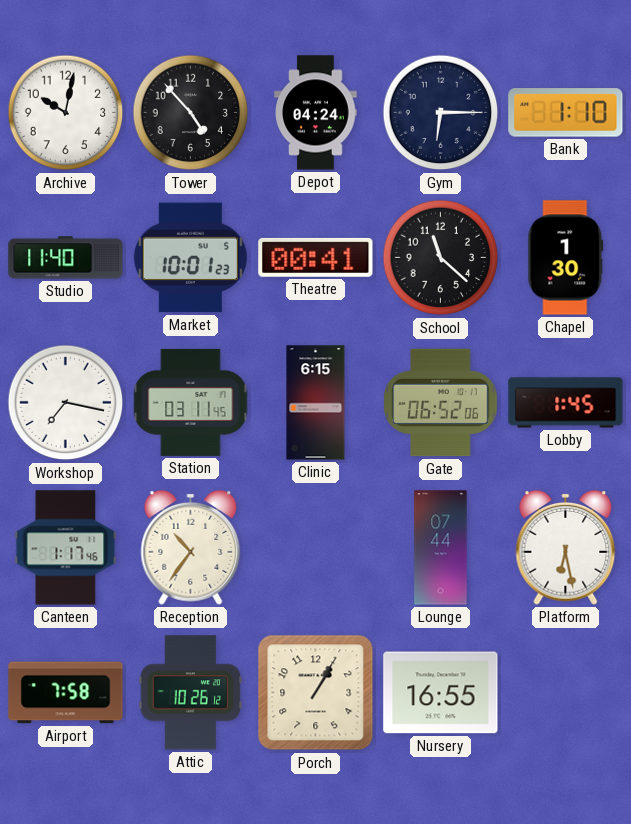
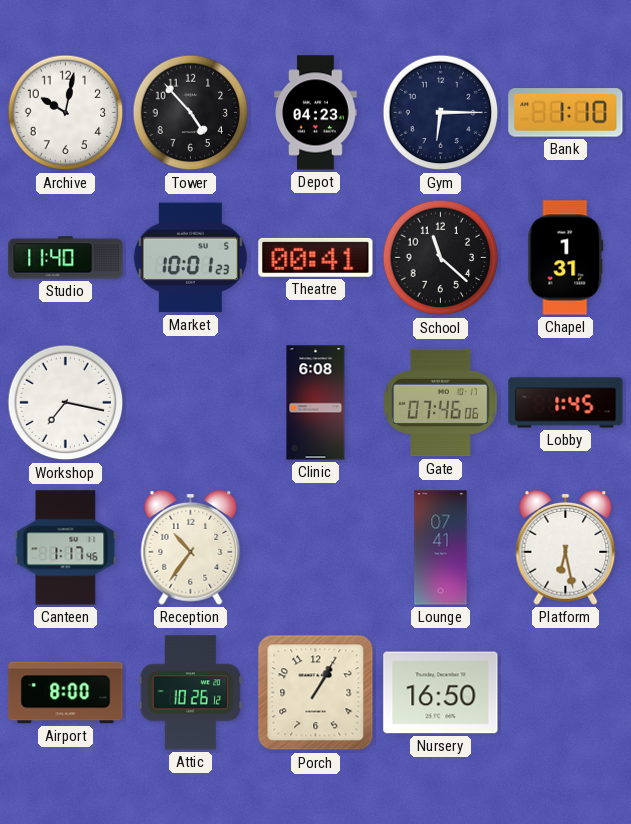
Depot: 04:24 -> 04:23
Chapel: 1:30 -> 1:31
Station: 03:11 -> none
Clinic: 6:15 -> 6:08
Gate: 06:52 -> 07:46
Lounge: 07:44 -> 07:41
Airport: 7:58 -> 8:00
Nursery: 16:55 -> 16:50
